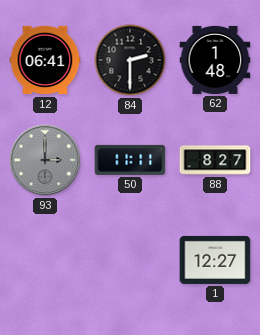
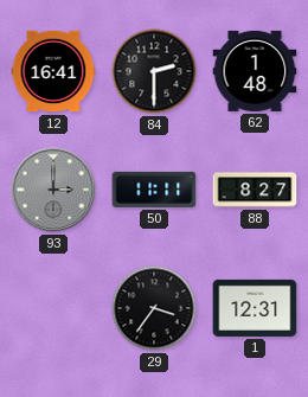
12: 06:41 -> 16:41
29: none -> 3:36
1: 12:27 -> 12:31
